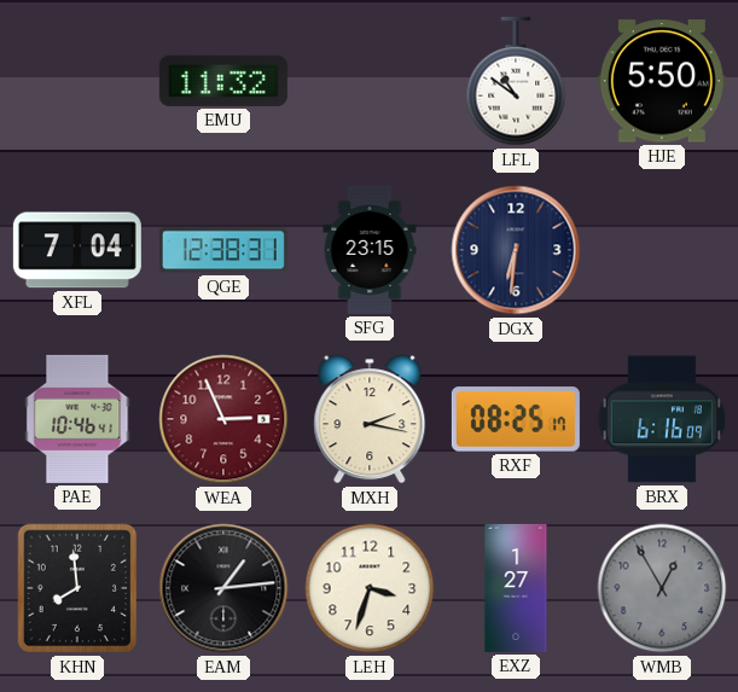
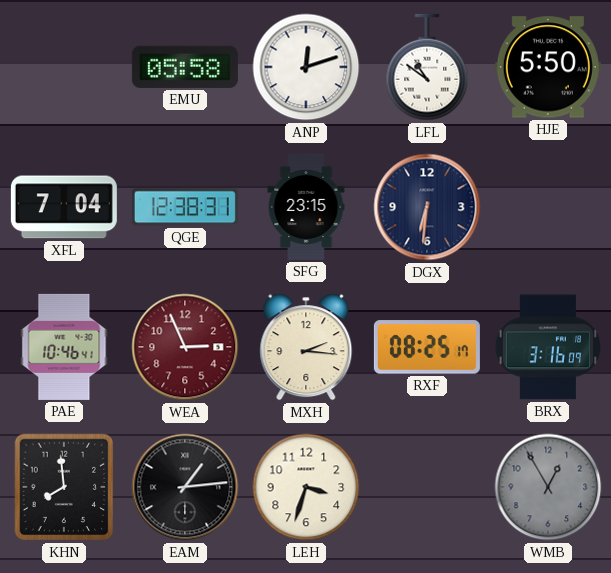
EMU: 11:32 -> 05:58
ANP: none -> 12:12
MXH: 2:17 -> 2:16
BRX: 6:16 -> 3:16
EXZ: 1:27 -> none
